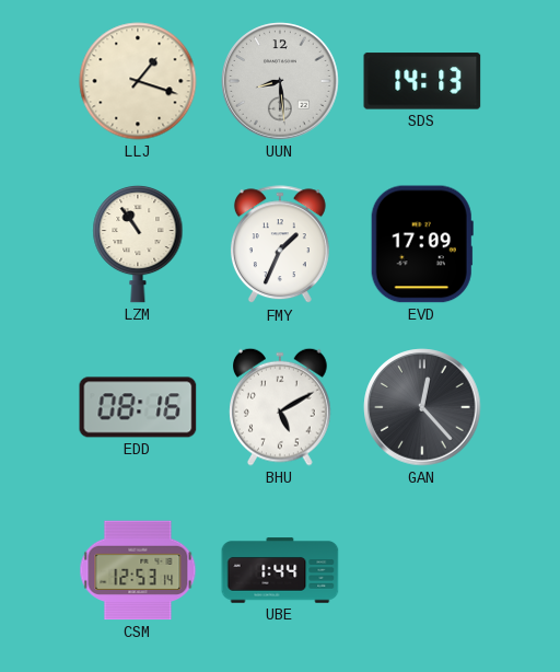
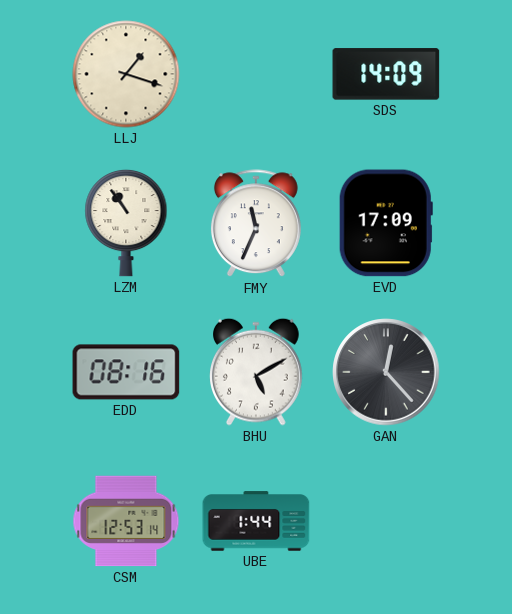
UUN: 8:29 -> none
SDS: 14:13 -> 14:09
FMY: 1:34 -> 11:34
